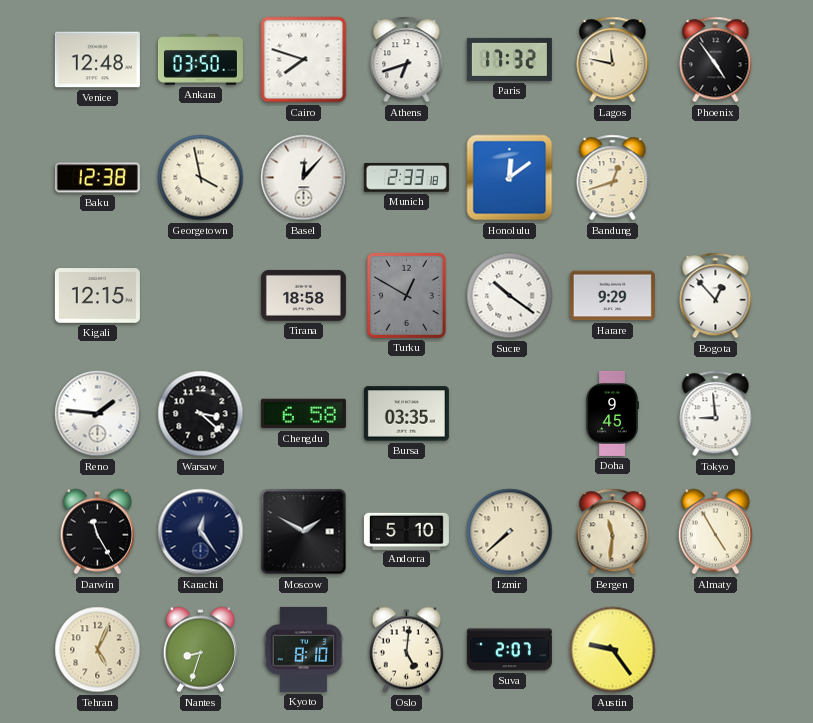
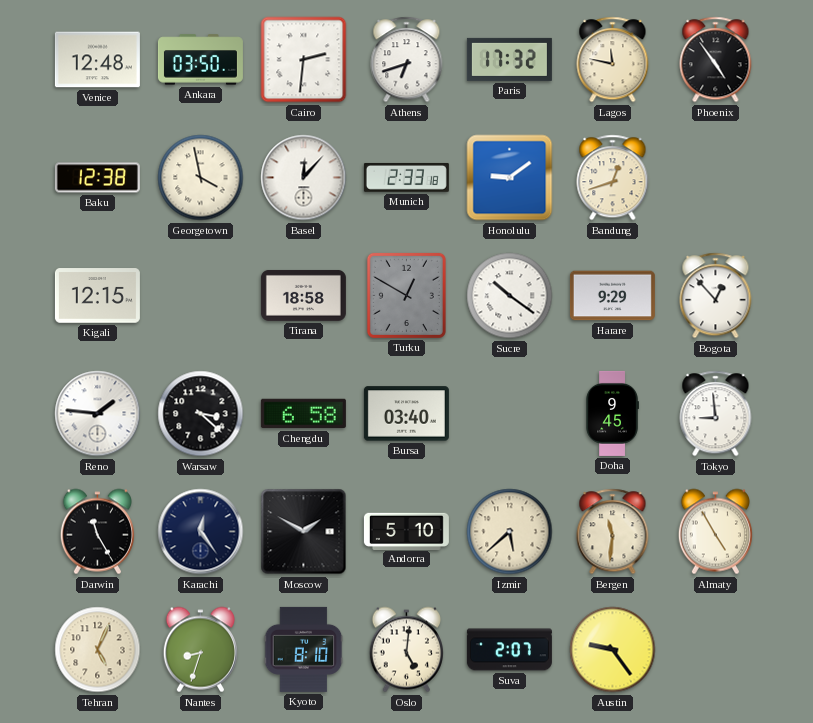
Cairo: 7:48 -> 2:31
Honolulu: 12:09 -> 9:09
Bursa: 03:35 -> 03:40
Izmir: 7:38 -> 5:38
